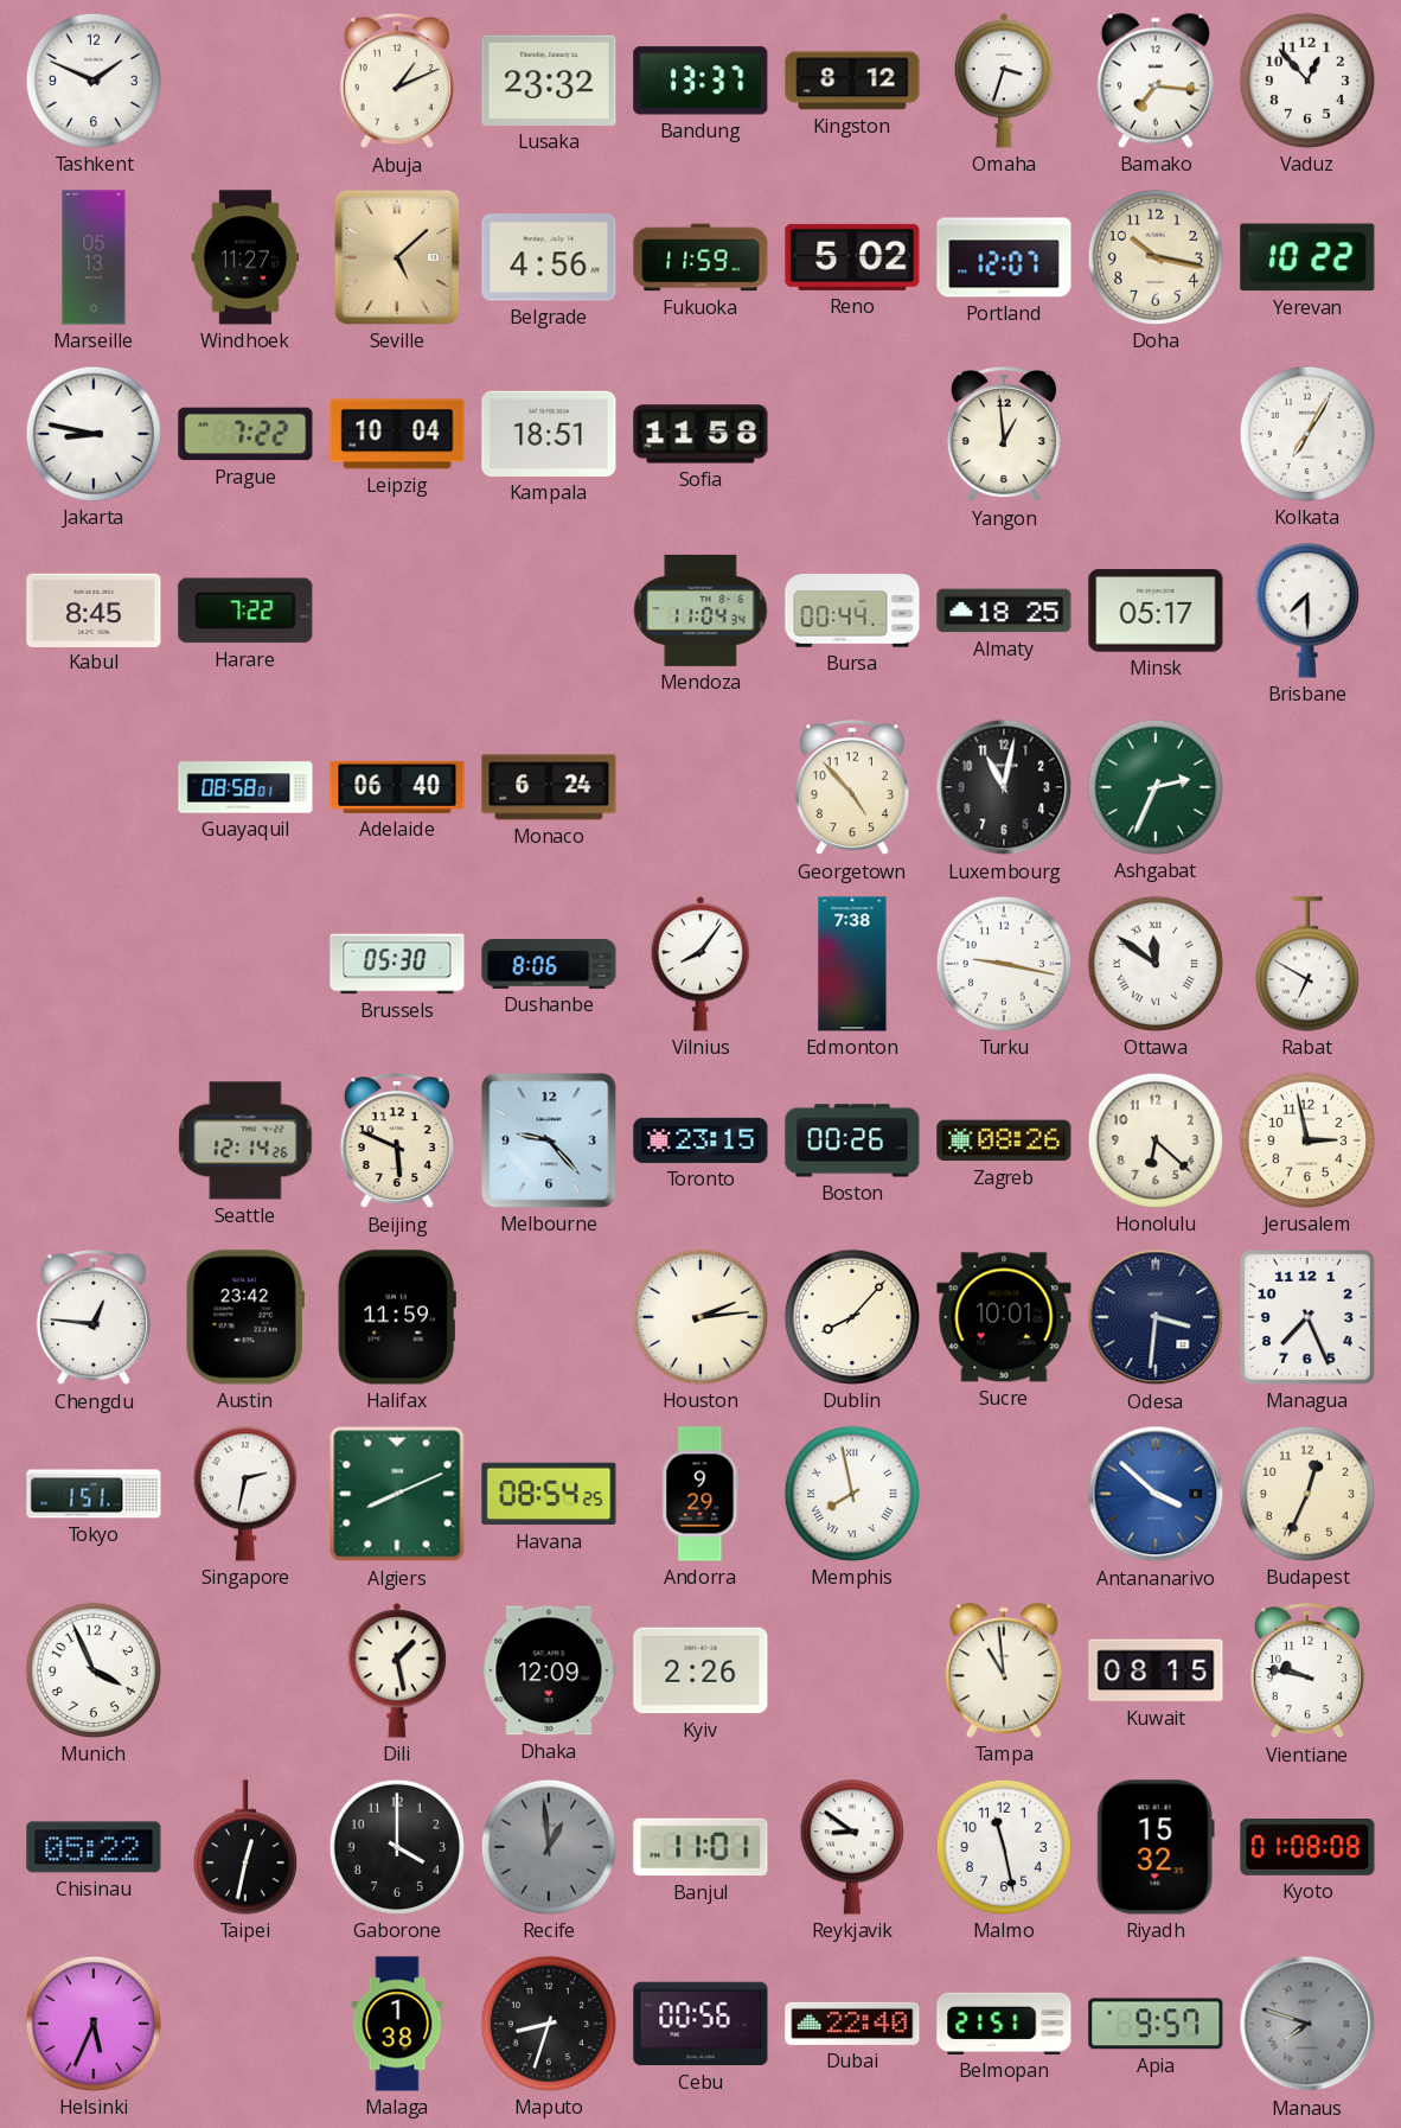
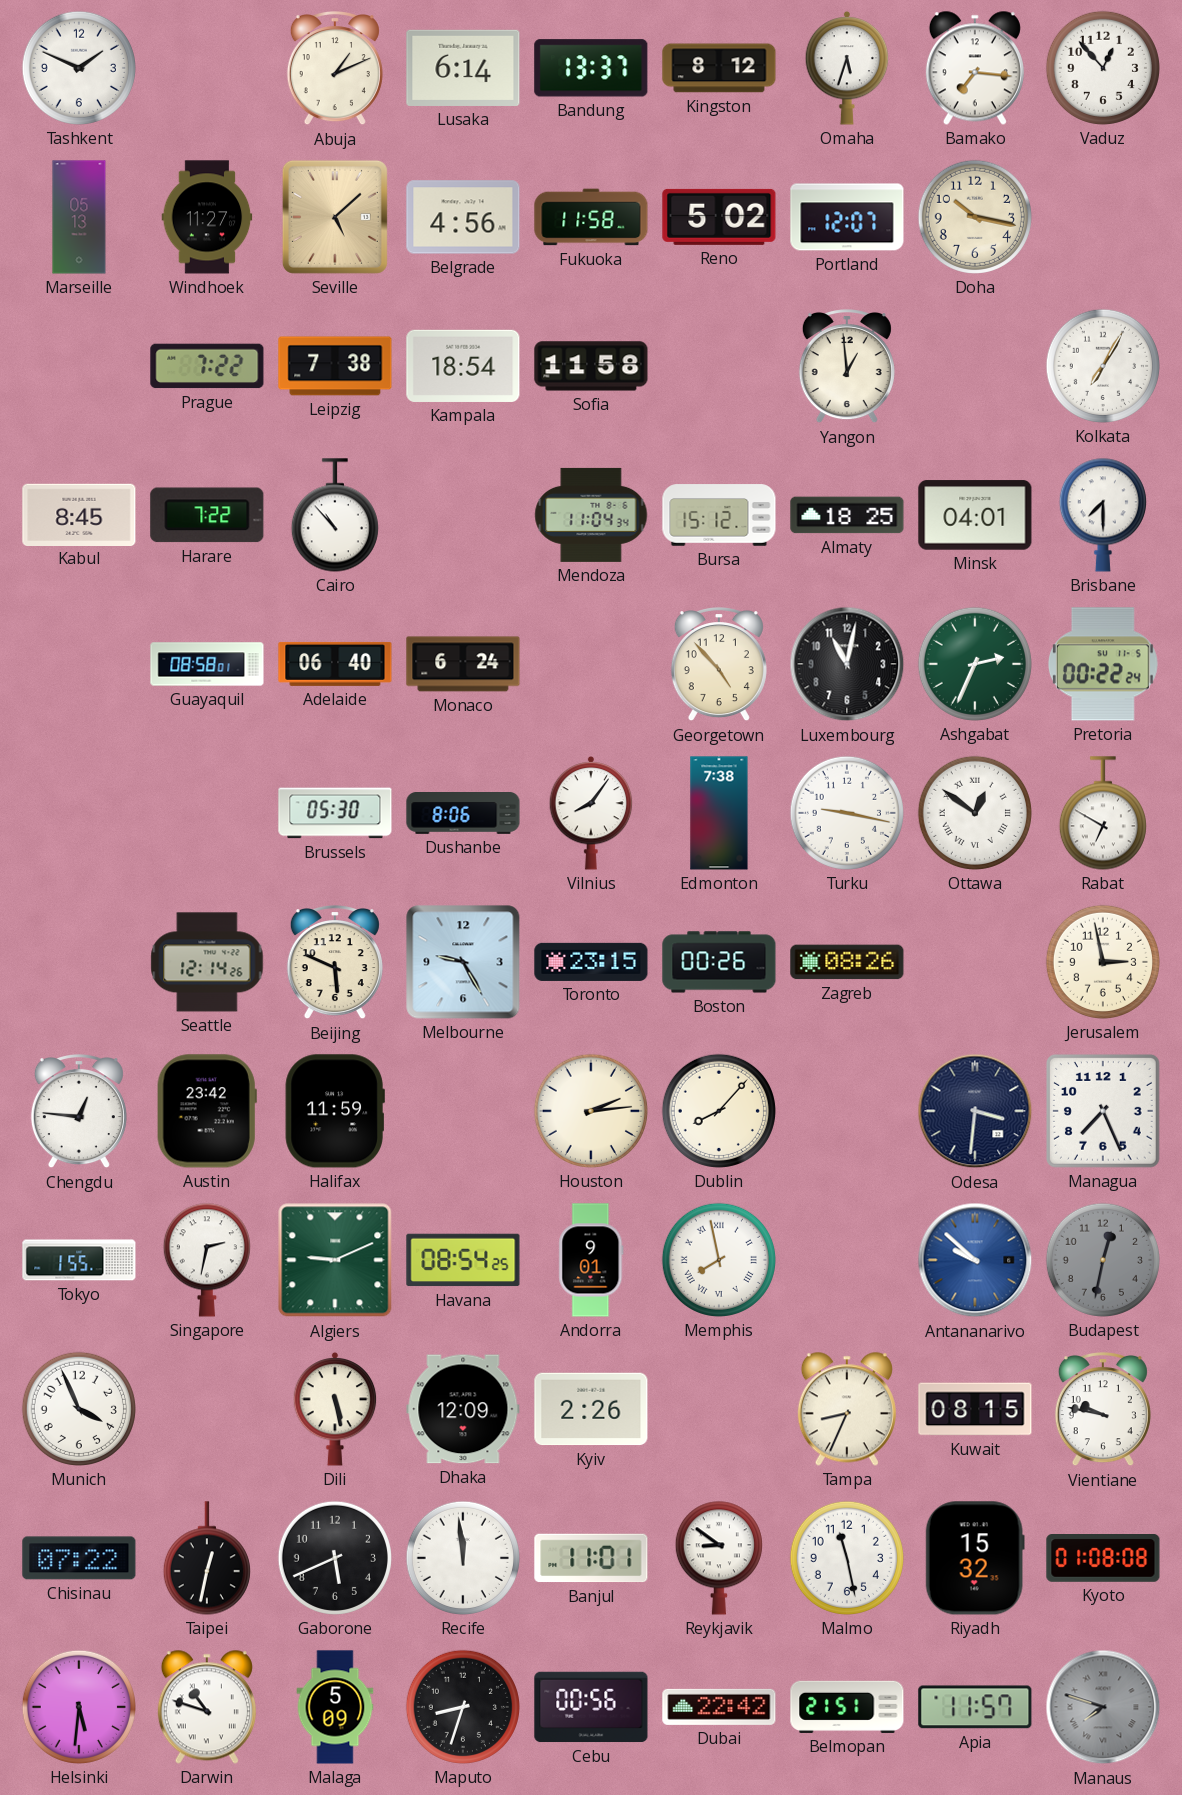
Lusaka: 23:32 -> 6:14
Omaha: 3:33 -> 5:33
Fukuoka: 11:59 -> 11:58
Yerevan: 10:22 -> none
Jakarta: 8:47 -> none
Leipzig: 10:04 -> 7:38
Kampala: 18:51 -> 18:54
Cairo: none -> 10:53
Bursa: 00:44 -> 15:12
Minsk: 05:17 -> 04:01
Pretoria: none -> 00:22
Ottawa: 11:51 -> 12:51
Melbourne: 9:23 -> 9:25
Honolulu: 6:22 -> none
Sucre: 10:01 -> none
Tokyo: 1:51 -> 1:55
Algiers: 8:11 -> 9:11
Andorra: 9:29 -> 9:01
Antananarivo: 3:52 -> 9:52
Budapest: 12:34 -> 12:32
Budapest dial: cream -> grey
Dili: 1:28 -> 5:28
Tampa: 10:59 -> 8:34
Chisinau: 05:22 -> 07:22
Gaborone: 4:00 -> 5:41
Recife: 12:59 -> 11:59
Recife dial: grey -> white
Helsinki: 5:34 -> 5:31
Darwin: none -> 10:48
Malaga: 1:38 -> 5:09
Dubai: 22:40 -> 22:42
Apia: 9:57 -> 11:57
